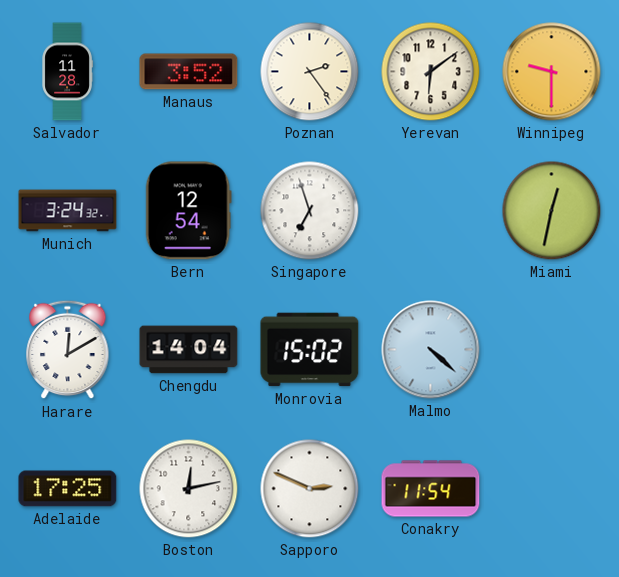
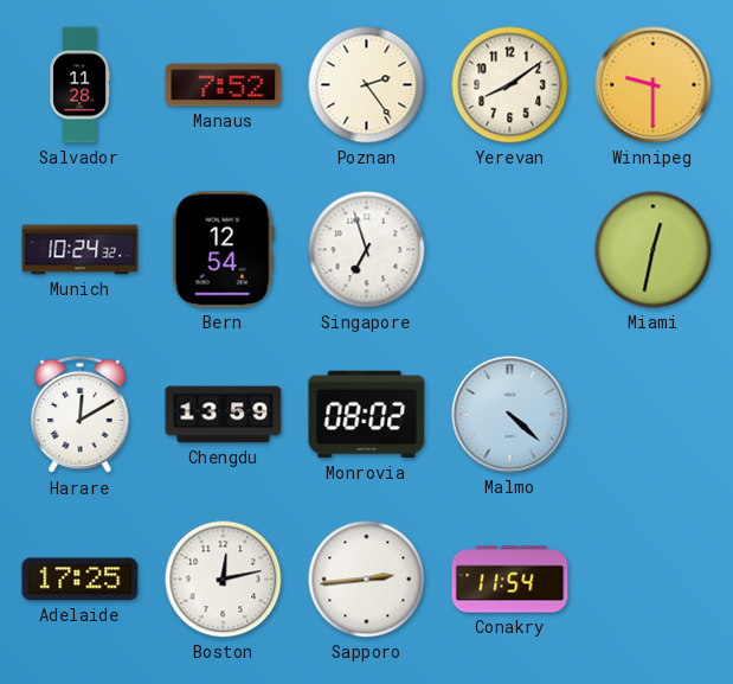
Manaus: 3:52 -> 7:52
Yerevan: 6:09 -> 8:09
Munich: 3:24 -> 10:24
Chengdu: 14:04 -> 13:59
Monrovia: 15:02 -> 08:02
Sapporo: 2:49 -> 2:44
